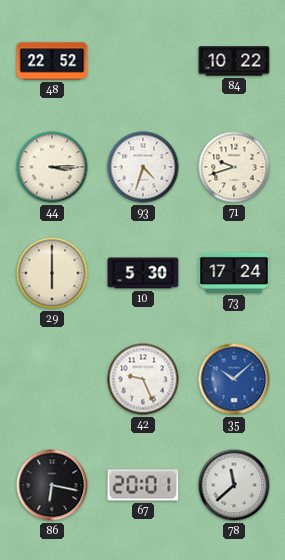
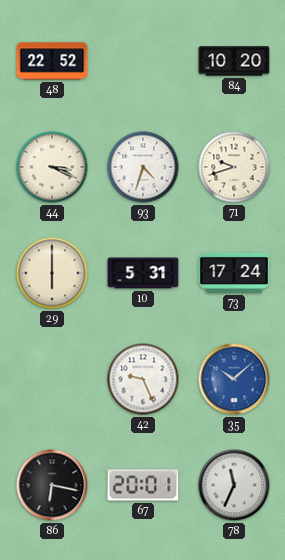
84: 10:22 -> 10:20
44: 3:15 -> 3:19
10: 5:30 -> 5:31
78: 11:38 -> 11:34
